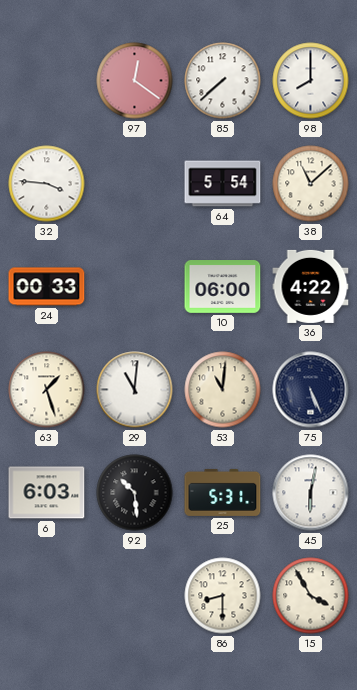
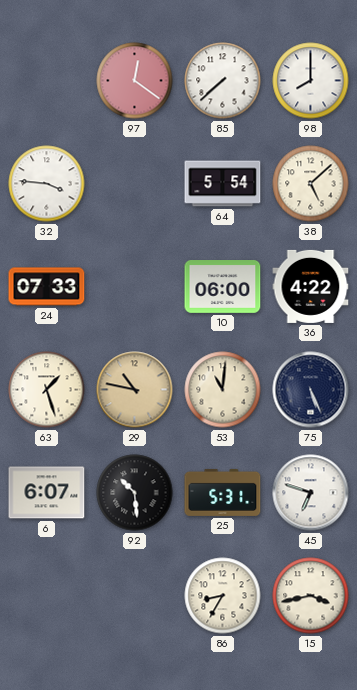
38: 11:08 -> 5:08
24: 00:33 -> 07:33
29: 11:01 -> 10:47
29 dial: white -> champagne
6: 6:03 -> 6:07
45: 6:02 -> 6:48
86: 8:30 -> 8:35
15: 3:55 -> 3:43
